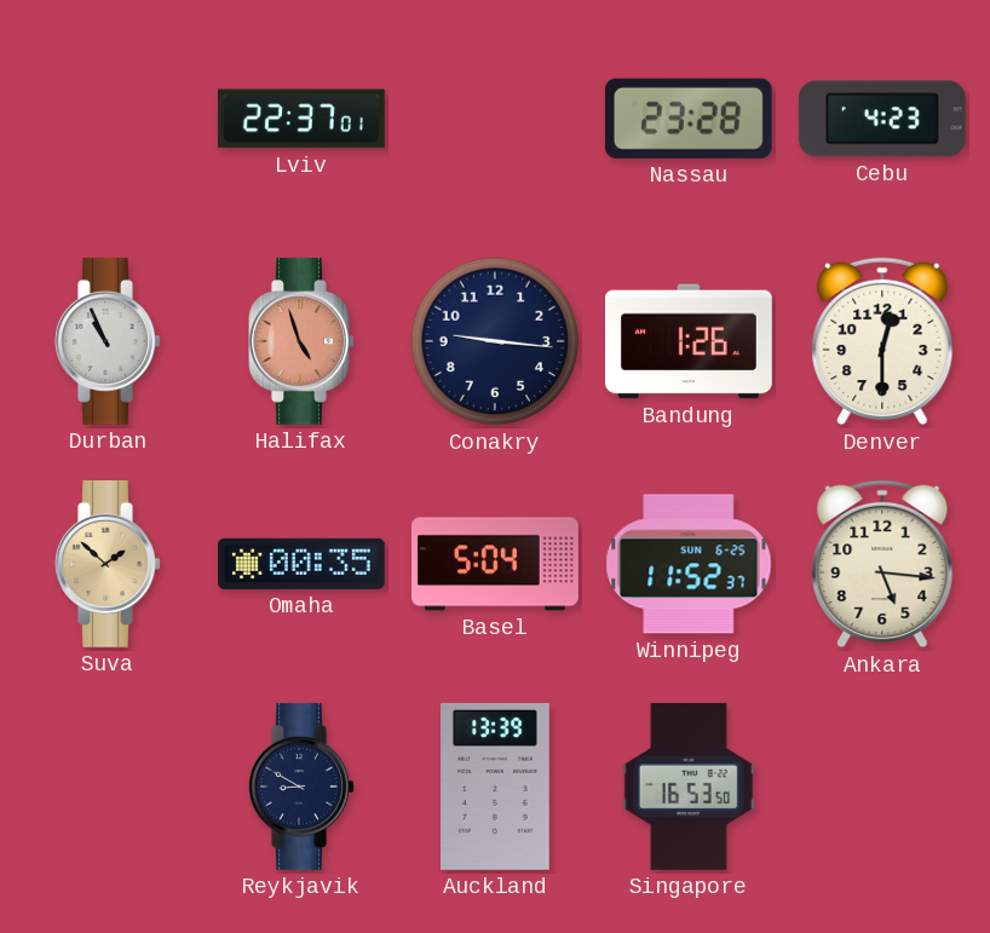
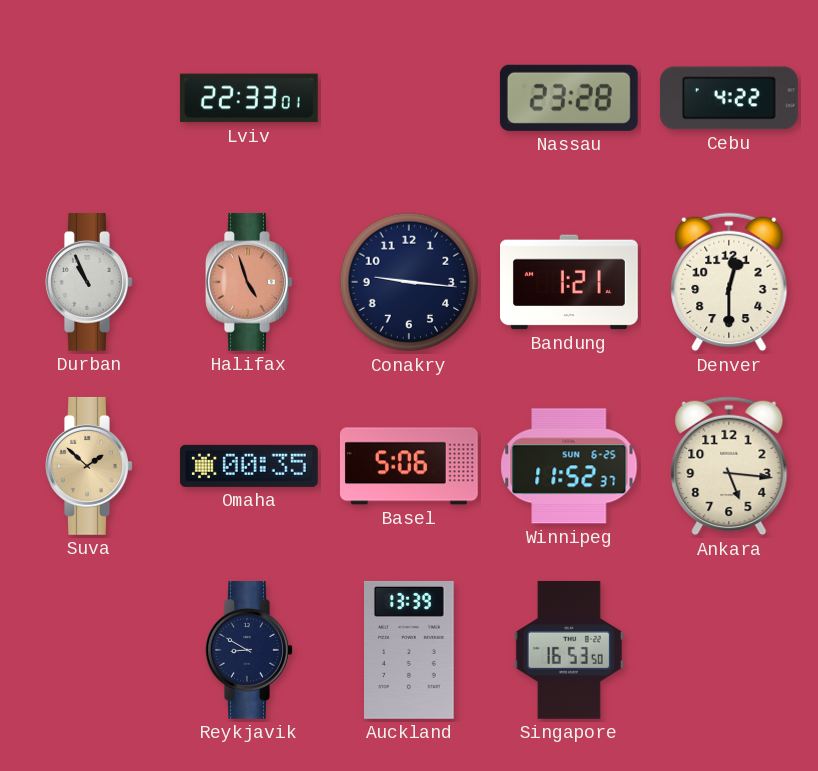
Lviv: 22:37 -> 22:33
Cebu: 4:23 -> 4:22
Bandung: 1:26 -> 1:21
Basel: 5:04 -> 5:06
